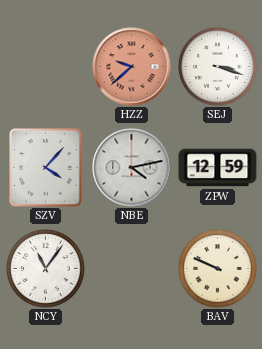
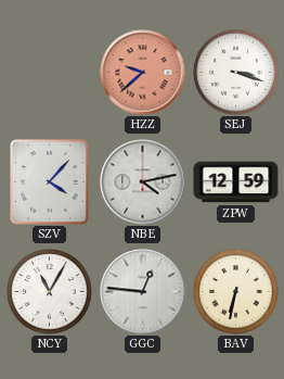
NCY: 11:06 -> 11:05
GGC: none -> 12:46
BAV: 9:49 -> 6:32
